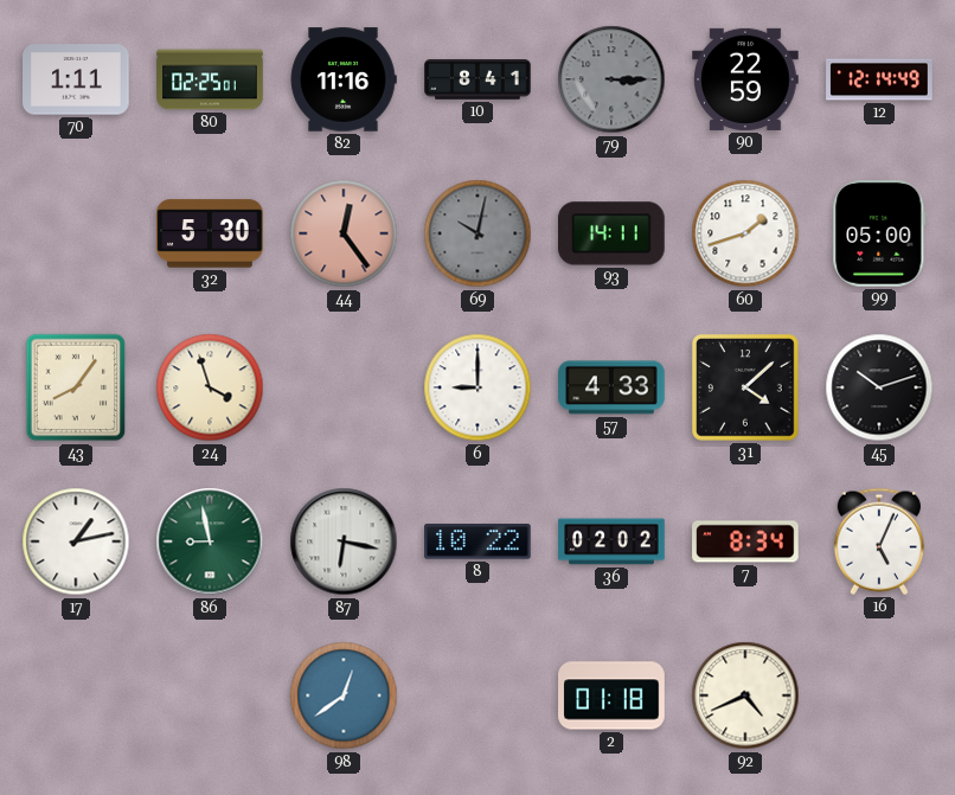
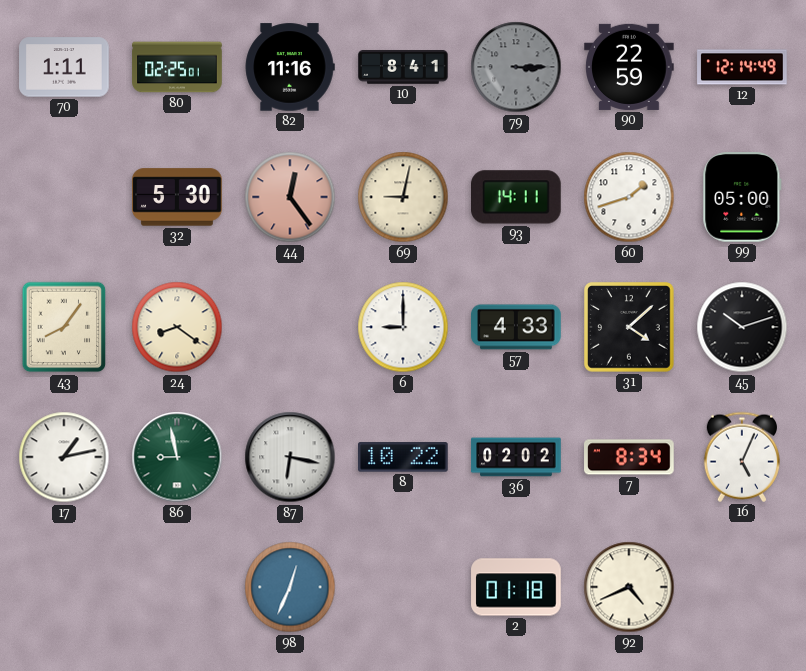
69: 10:02 -> 9:02
69 dial: grey -> cream
24: 3:57 -> 8:21
98: 12:39 -> 12:34
